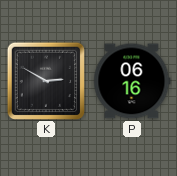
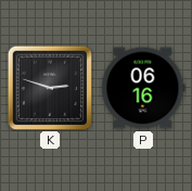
K: 2:50 -> 2:48
